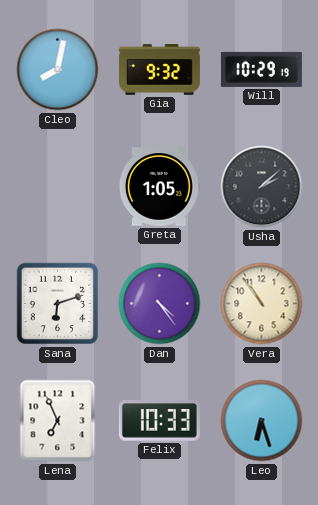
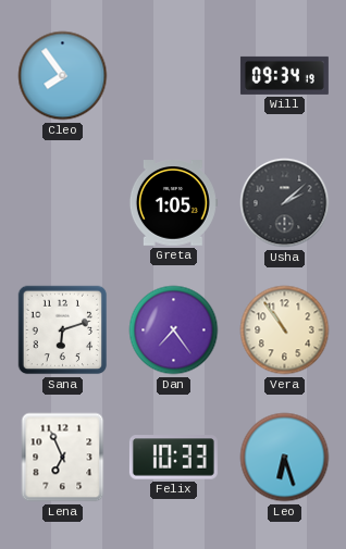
Cleo: 8:02 -> 7:54
Gia: 9:32 -> none
Will: 10:29 -> 09:34
Dan: 4:24 -> 7:24
